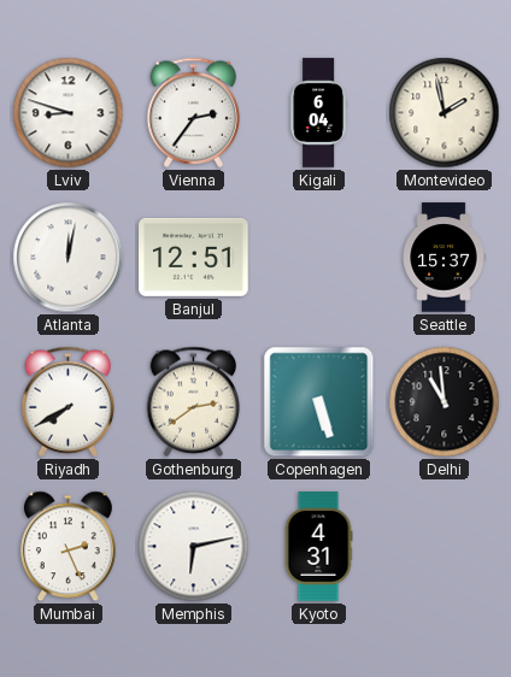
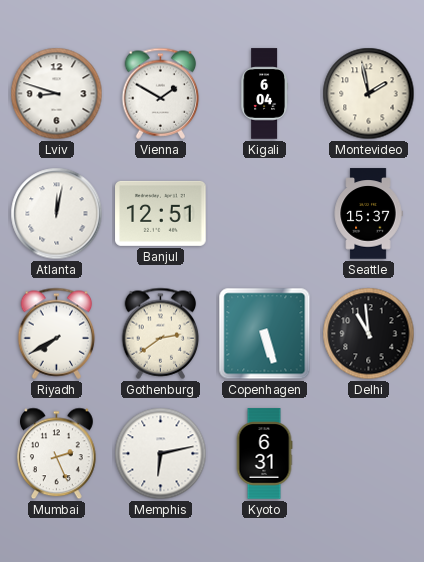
Vienna: 2:36 -> 1:50
Kyoto: 4:31 -> 6:31
